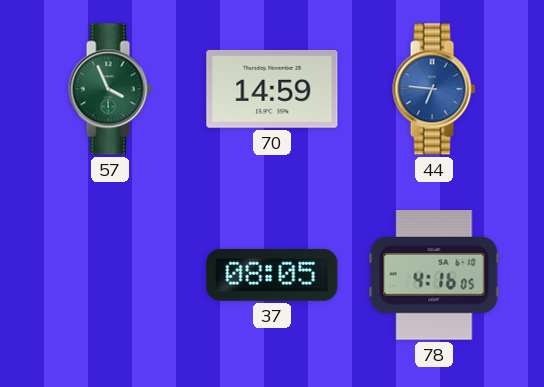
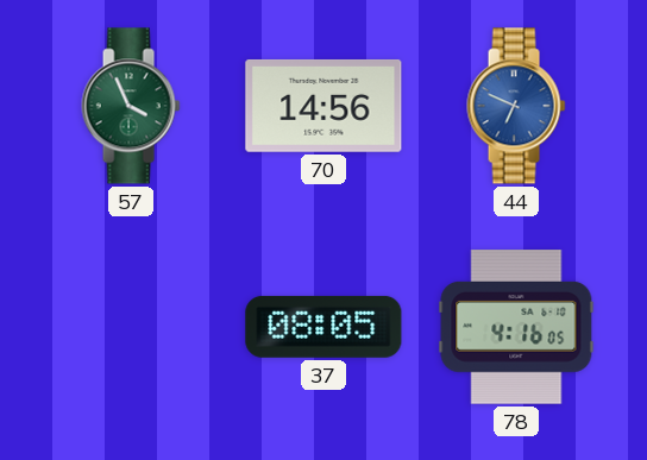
70: 14:59 -> 14:56
44: 6:46 -> 6:49
